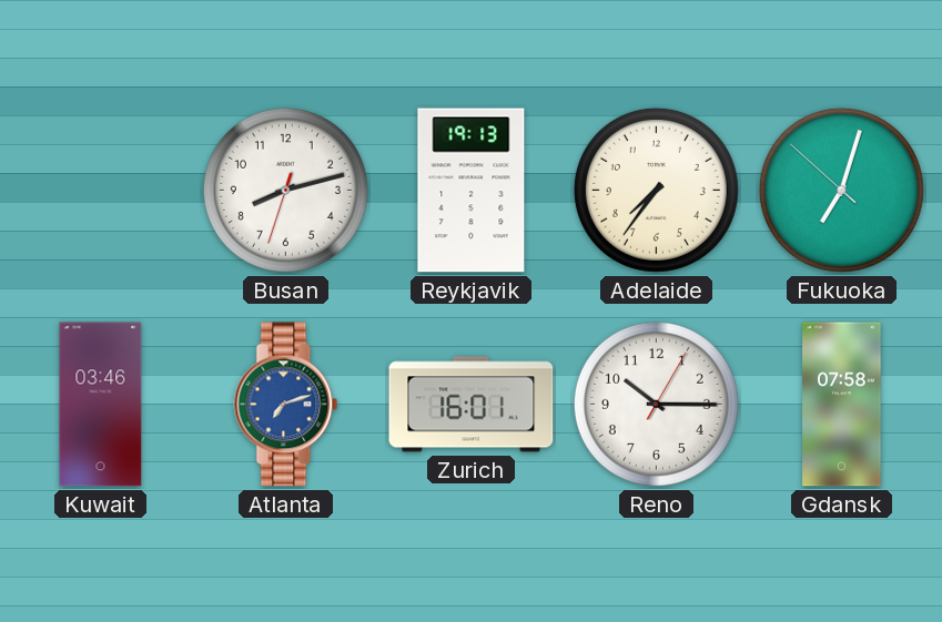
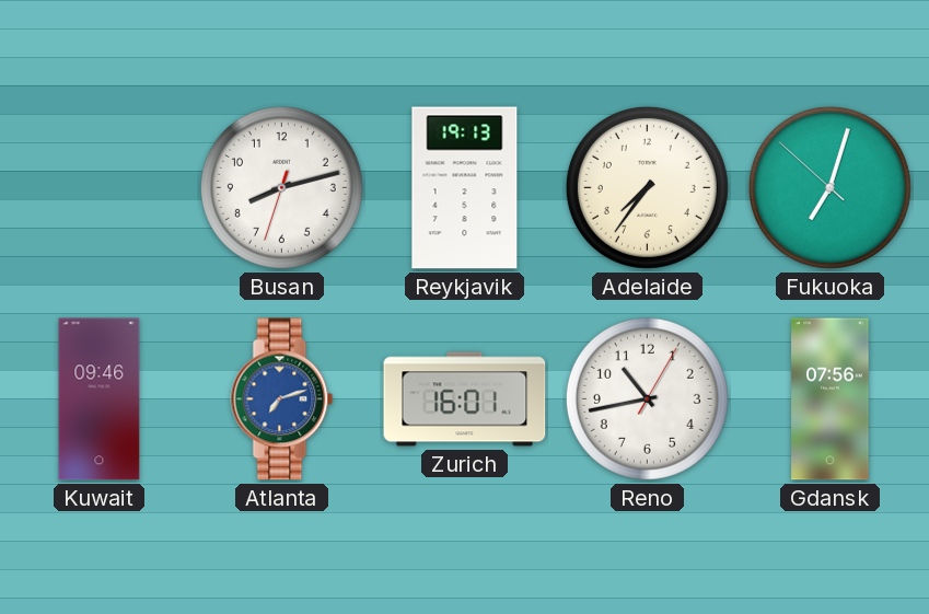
Kuwait: 03:46 -> 09:46
Reno: 10:15 -> 10:43
Gdansk: 07:58 -> 07:56
